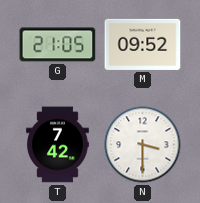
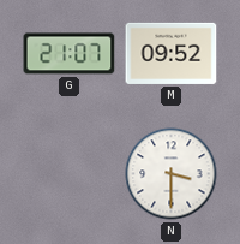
G: 21:05 -> 21:07
T: 7:42 -> none
